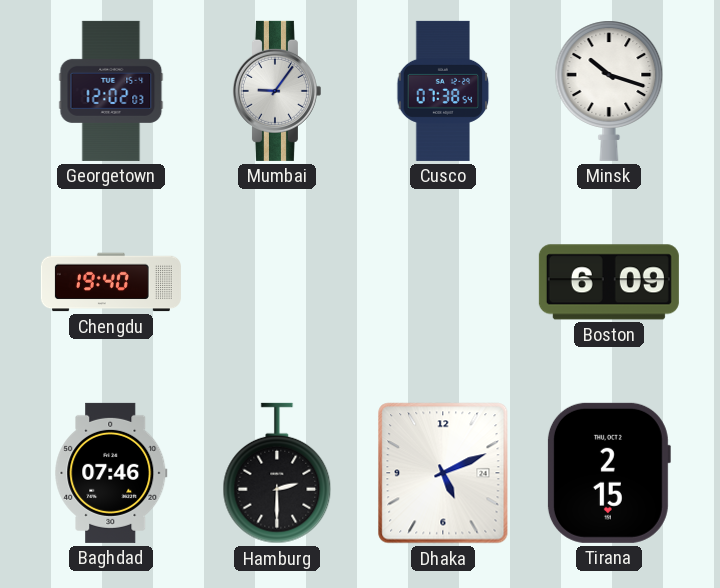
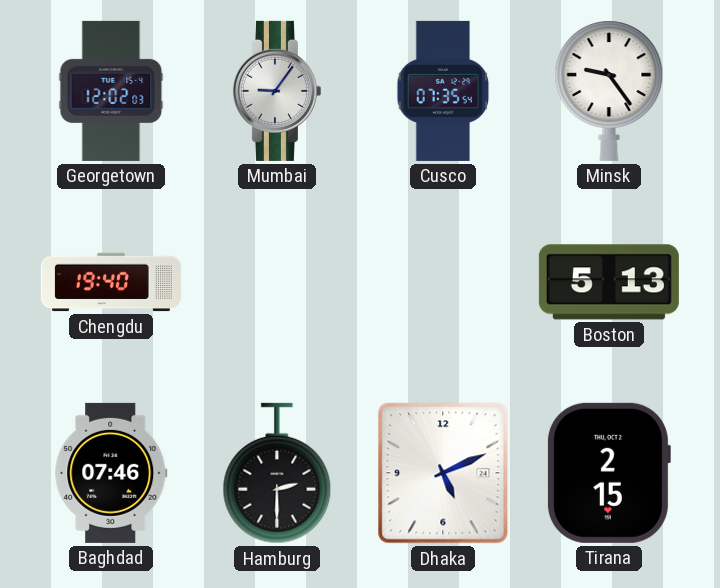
Cusco: 07:38 -> 07:35
Minsk: 10:18 -> 9:24
Boston: 6:09 -> 5:13
